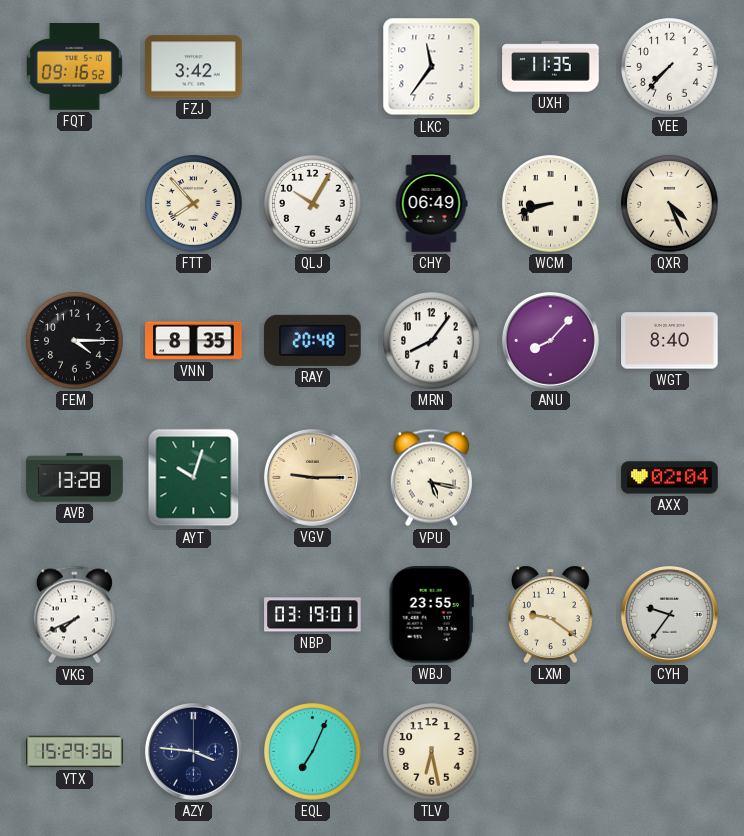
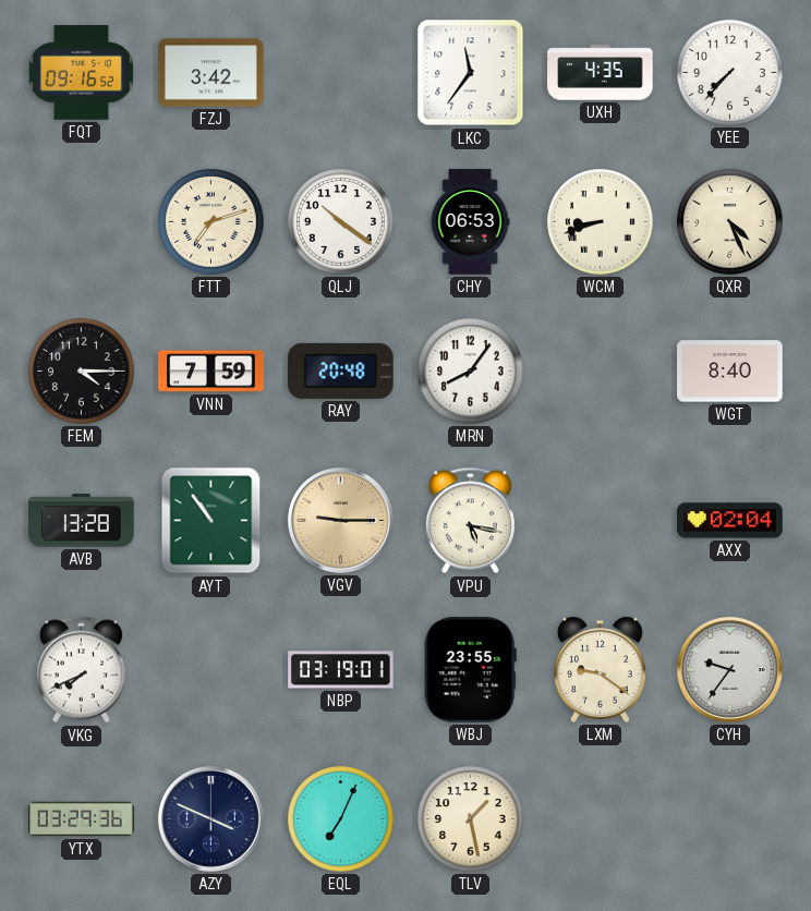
UXH: 11:35 -> 4:35
FTT: 7:53 -> 7:12
QLJ: 10:05 -> 10:21
CHY: 06:49 -> 06:53
VNN: 8:35 -> 7:59
ANU: 8:07 -> none
AYT: 10:03 -> 10:54
YTX: 15:29 -> 03:29
AZY: 3:46 -> 3:49
TLV: 6:28 -> 1:28
